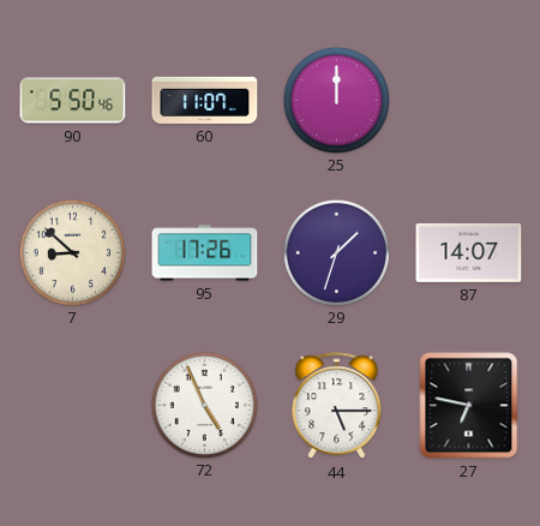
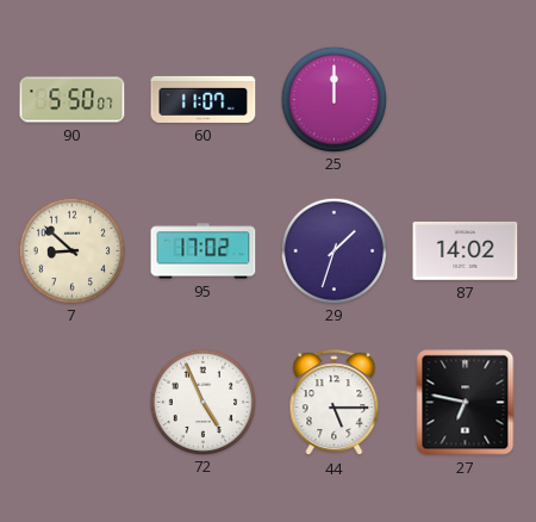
90: 5:50:46 -> 5:50:07
95: 17:26 -> 17:02
87: 14:07 -> 14:02
